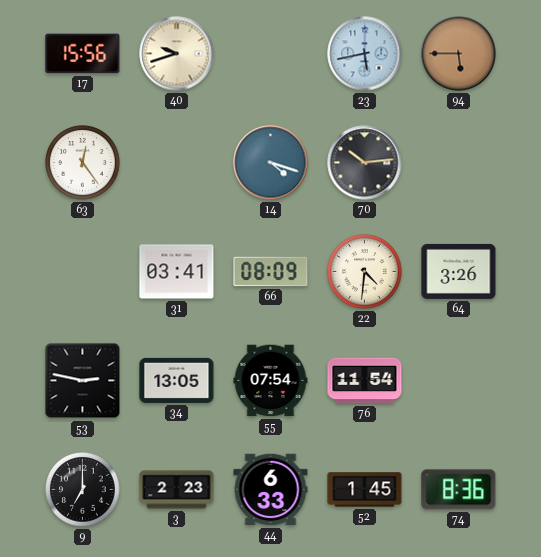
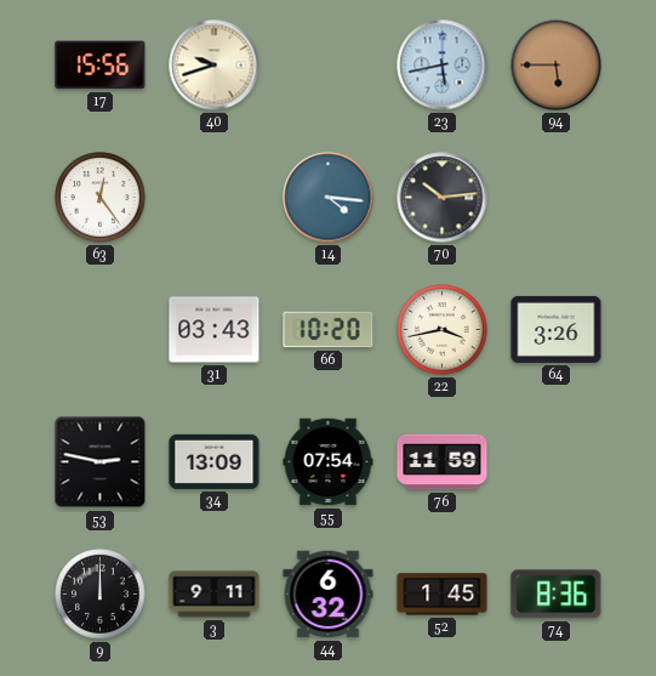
14: 4:18 -> 4:16
31: 03:41 -> 03:43
66: 08:09 -> 10:20
22: 4:31 -> 3:43
34: 13:05 -> 13:09
76: 11:54 -> 11:59
9: 7:00 -> 12:00
3: 2:23 -> 9:11
44: 6:33 -> 6:32
